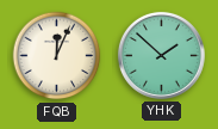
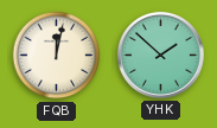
FQB: 12:04 -> 12:02
